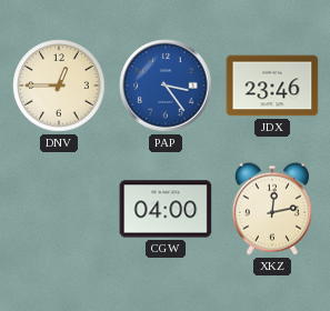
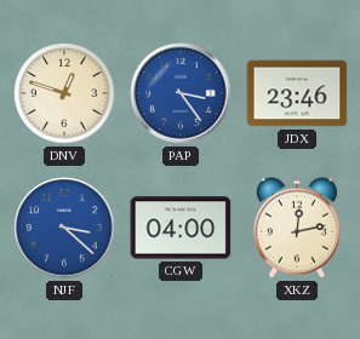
DNV: 12:45 -> 12:48
NJF: none -> 3:22
